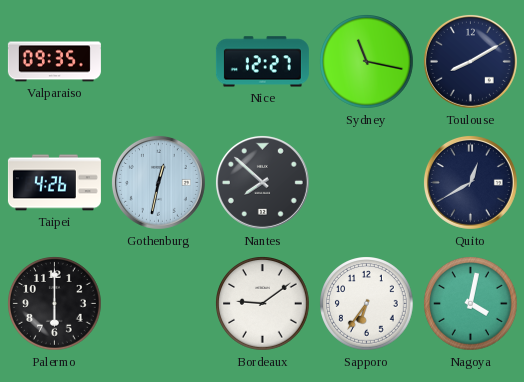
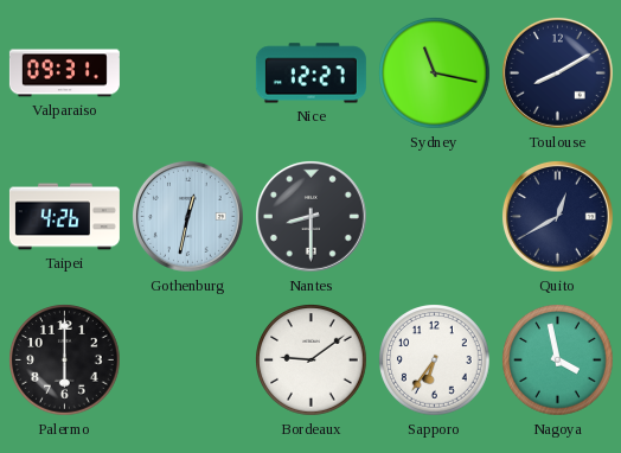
Valparaiso: 09:35 -> 09:31
Nantes: 7:52 -> 8:30
Nagoya: 4:02 -> 3:58
